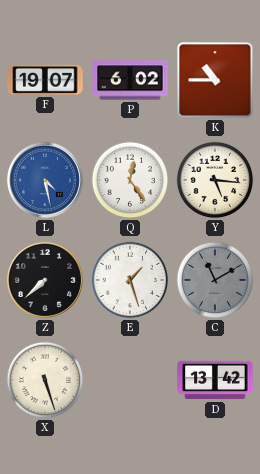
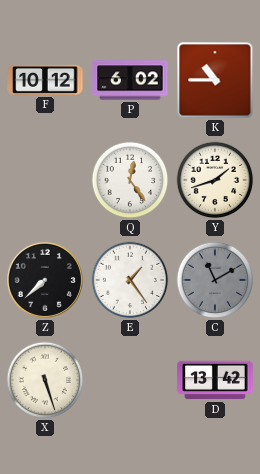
F: 19:07 -> 10:12
L: 4:28 -> none
Y: 5:16 -> 1:42
E: 1:27 -> 1:24
